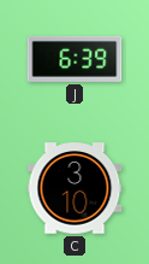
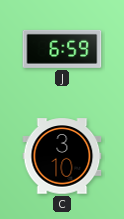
J: 6:39 -> 6:59
